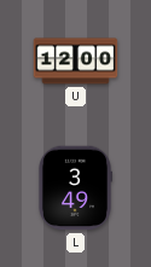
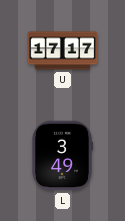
U: 12:00 -> 17:17
